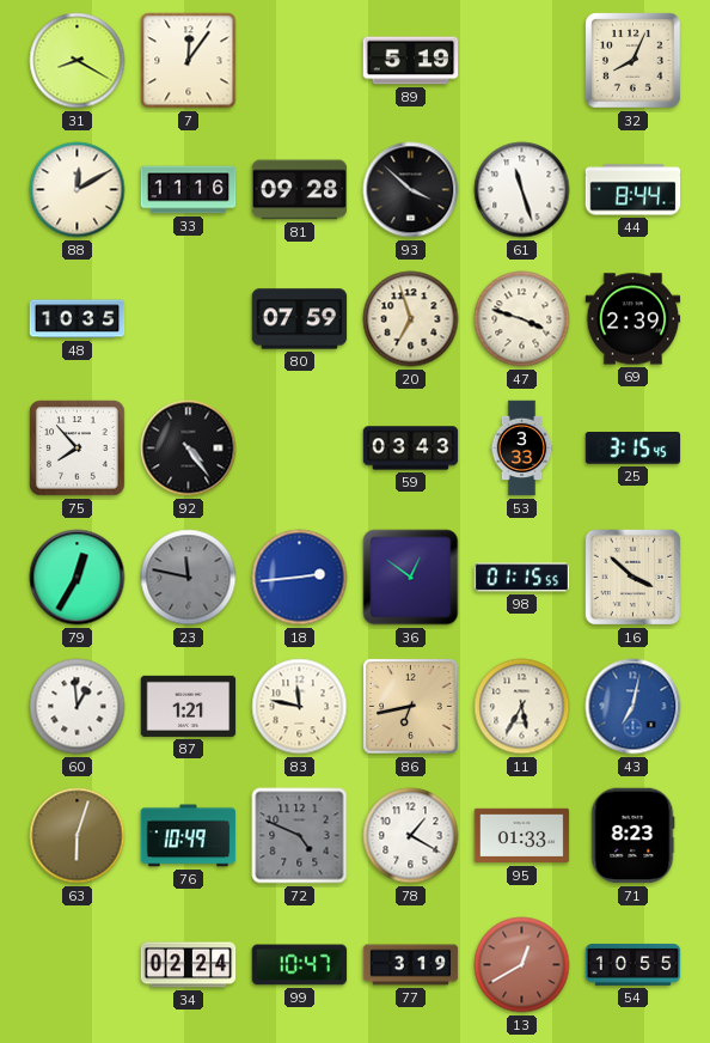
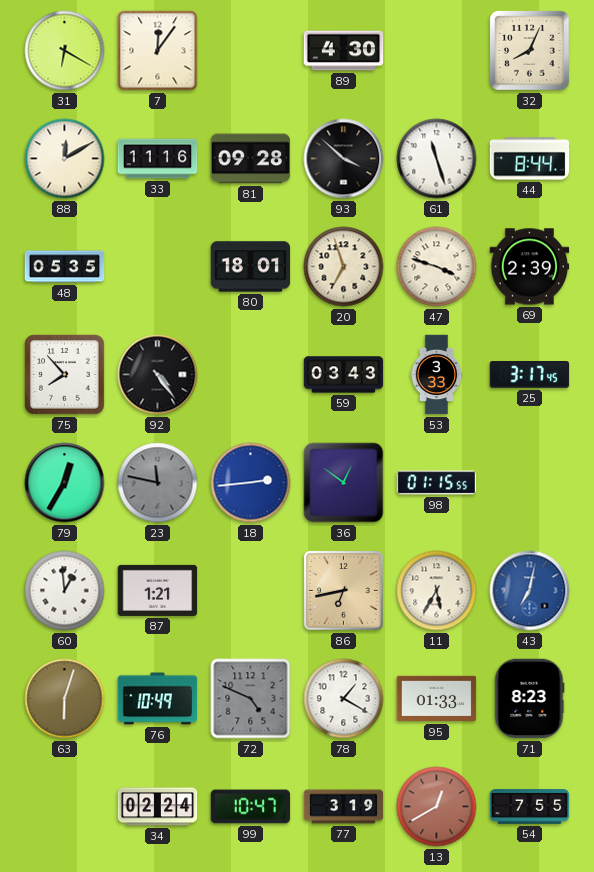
31: 8:20 -> 6:20
89: 5:19 -> 4:30
48: 10:35 -> 05:35
80: 07:59 -> 18:01
25: 3:15 -> 3:17
16: 3:52 -> none
83: 11:47 -> none
54: 10:55 -> 7:55
